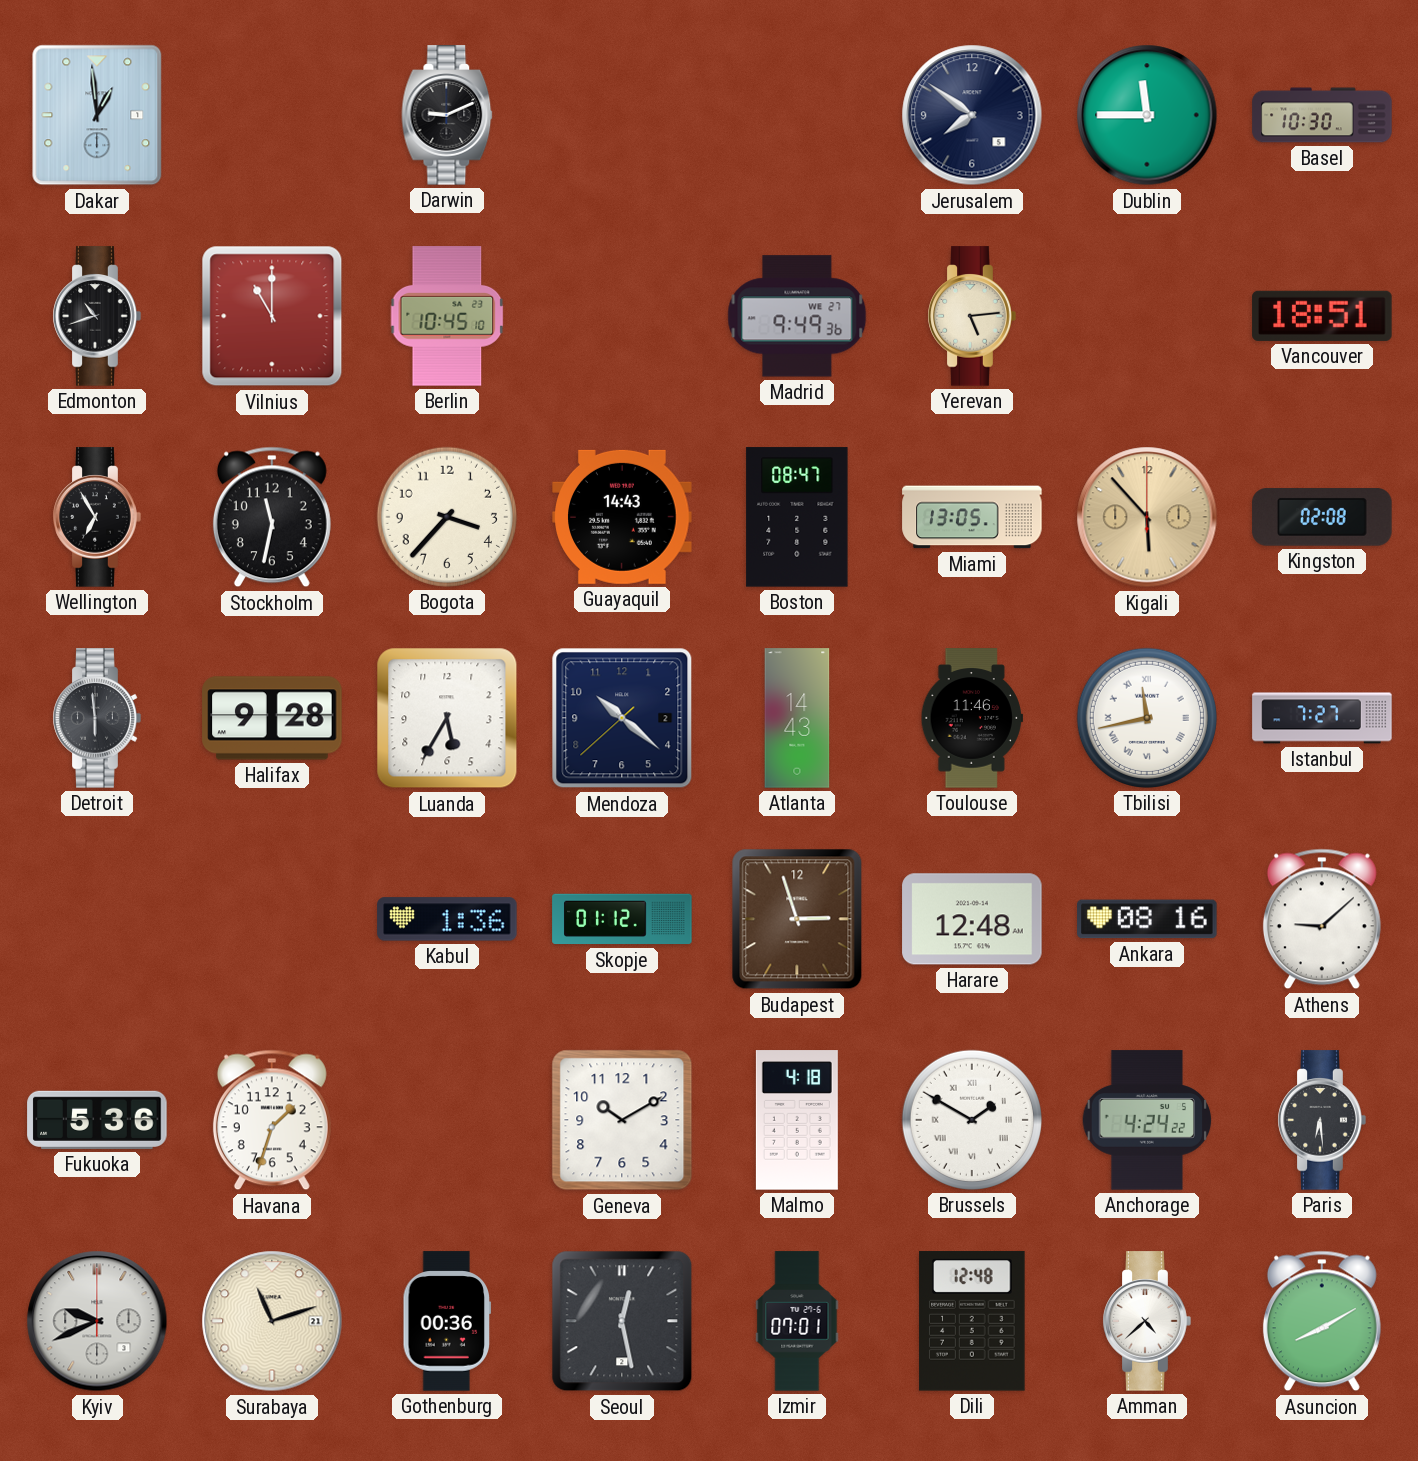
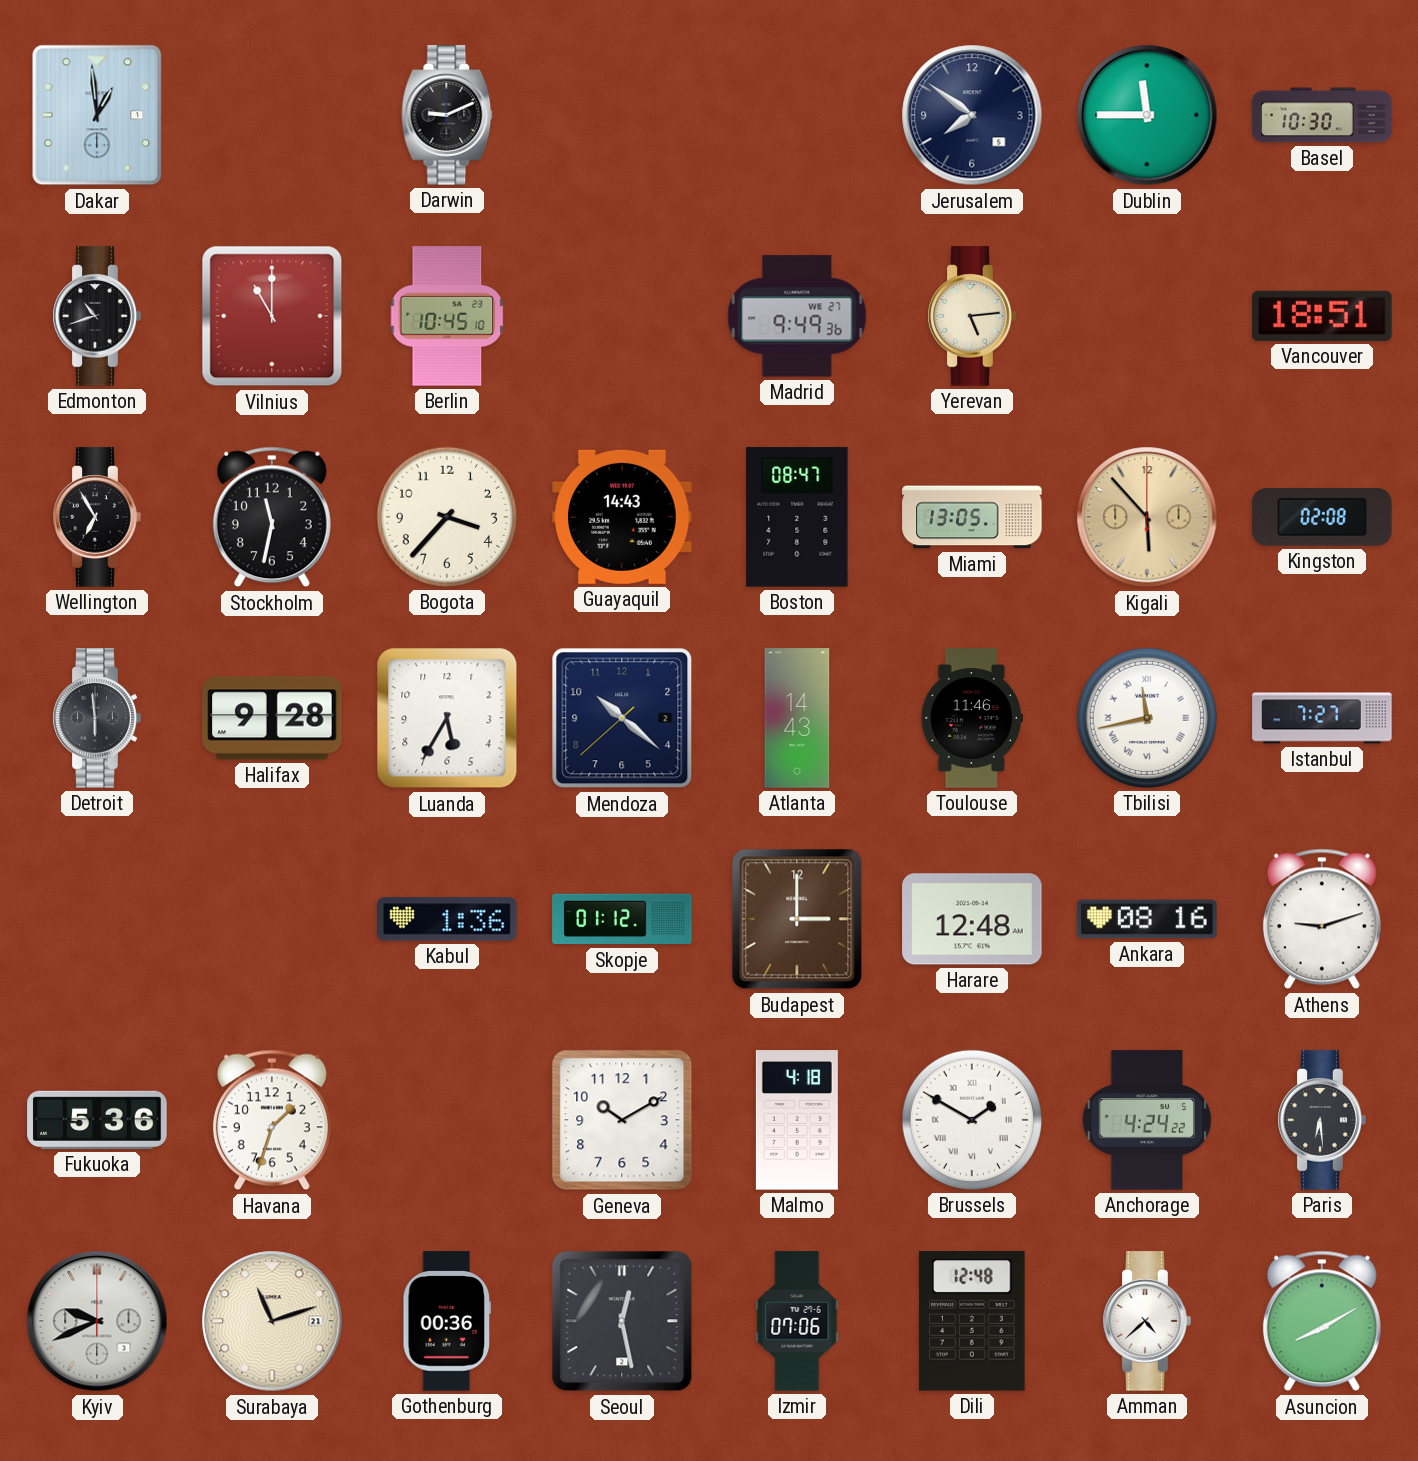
Budapest: 2:57 -> 3:00
Athens: 9:08 -> 9:12
Izmir: 07:01 -> 07:06
